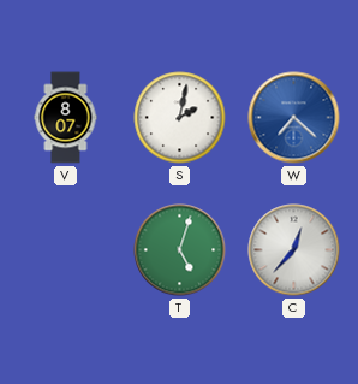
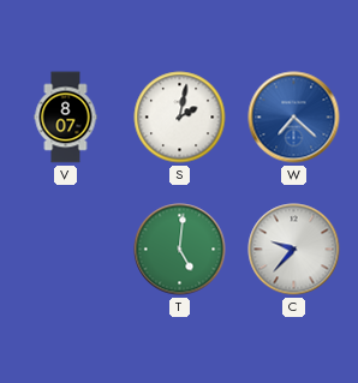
T: 5:03 -> 5:01
C: 12:37 -> 9:37
